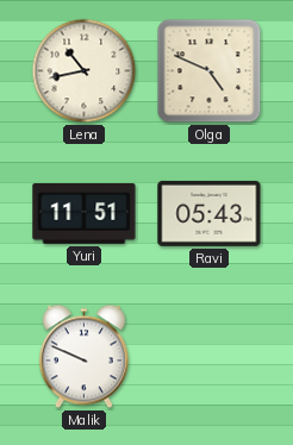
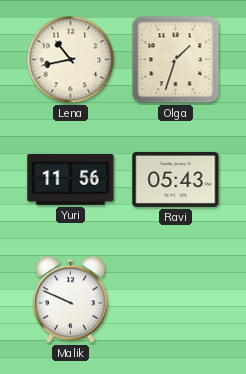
Olga: 4:49 -> 1:33
Yuri: 11:51 -> 11:56
